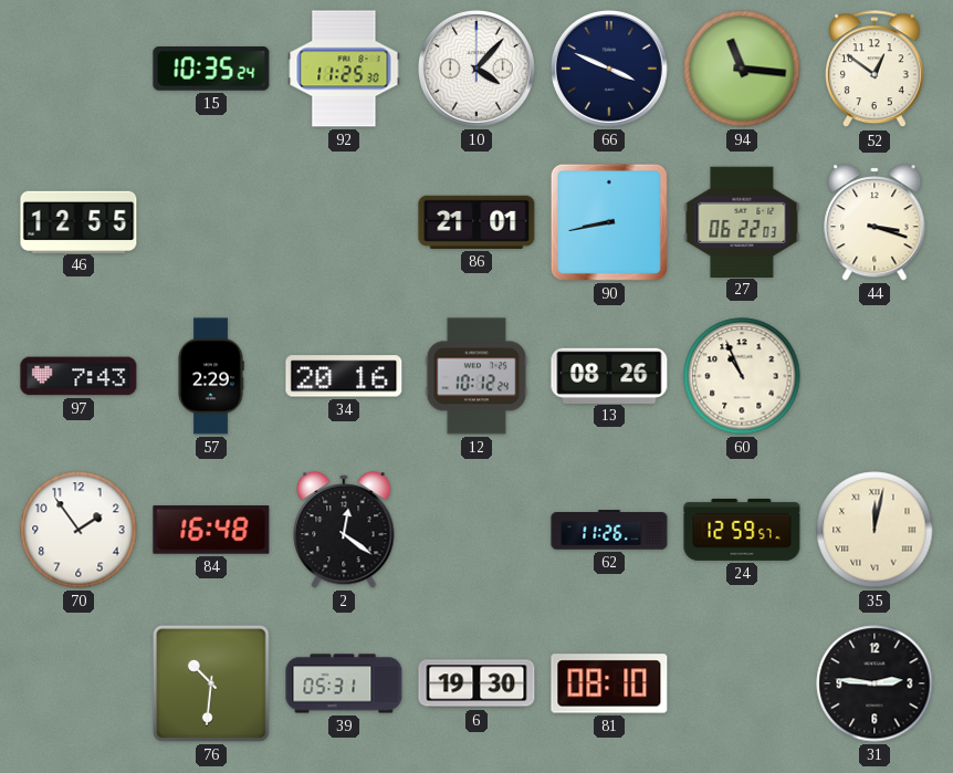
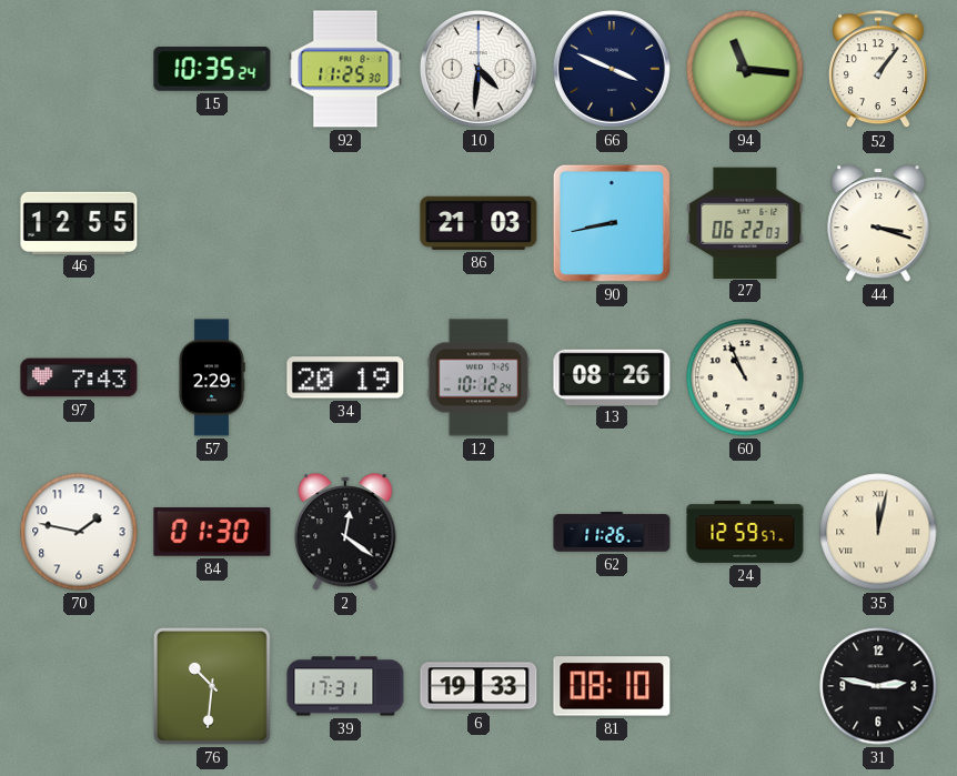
10: 4:07 -> 4:31
52: 12:51 -> 1:06
86: 21:01 -> 21:03
34: 20:16 -> 20:19
70: 1:54 -> 1:47
84: 16:48 -> 01:30
39: 05:31 -> 17:31
6: 19:30 -> 19:33
31: 2:46 -> 2:47
